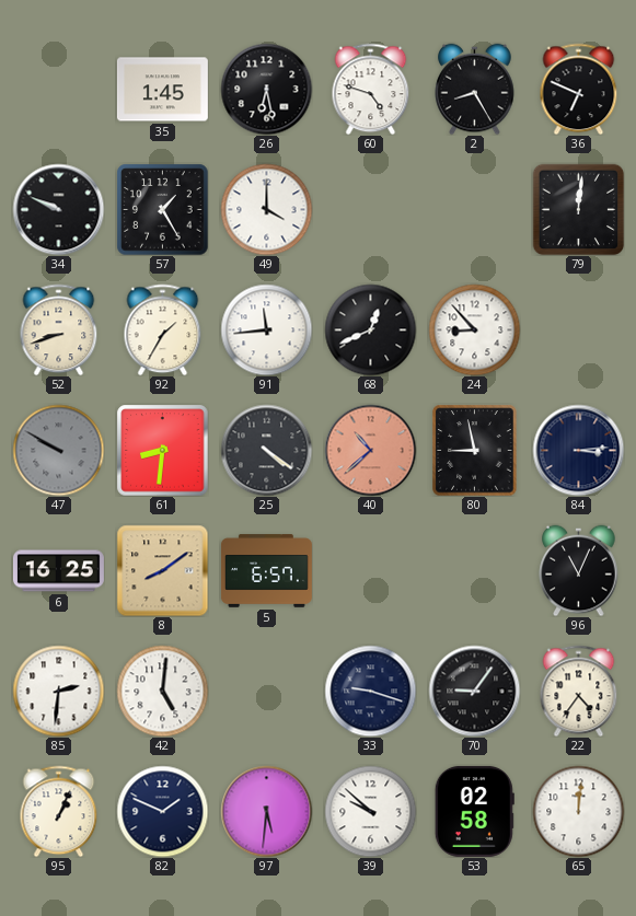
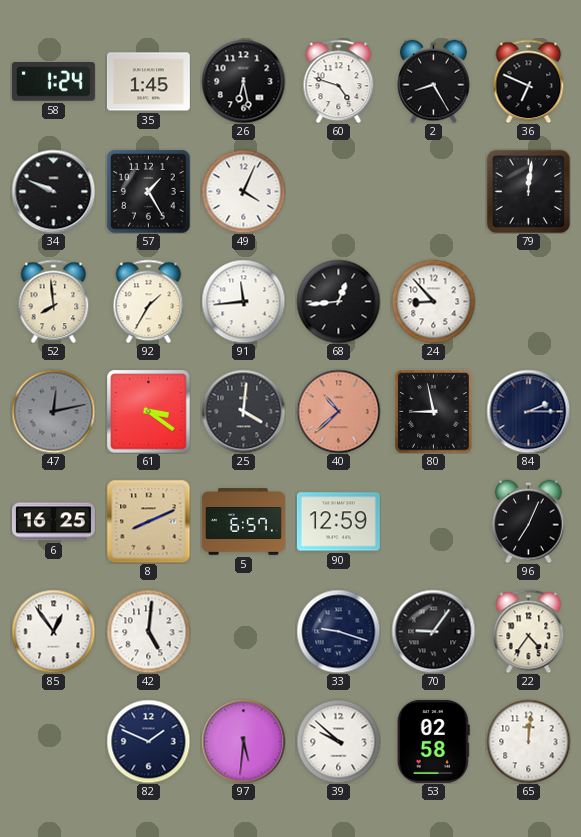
58: none -> 1:24
49: 4:00 -> 4:04
52: 8:42 -> 7:59
68: 12:41 -> 12:44
47: 9:50 -> 12:13
61: 8:31 -> 3:21
25: 4:21 -> 4:01
84: 3:14 -> 2:15
8: 8:09 -> 8:11
90: none -> 12:59
96: 11:04 -> 7:04
85: 2:31 -> 12:54
95: 1:04 -> none
